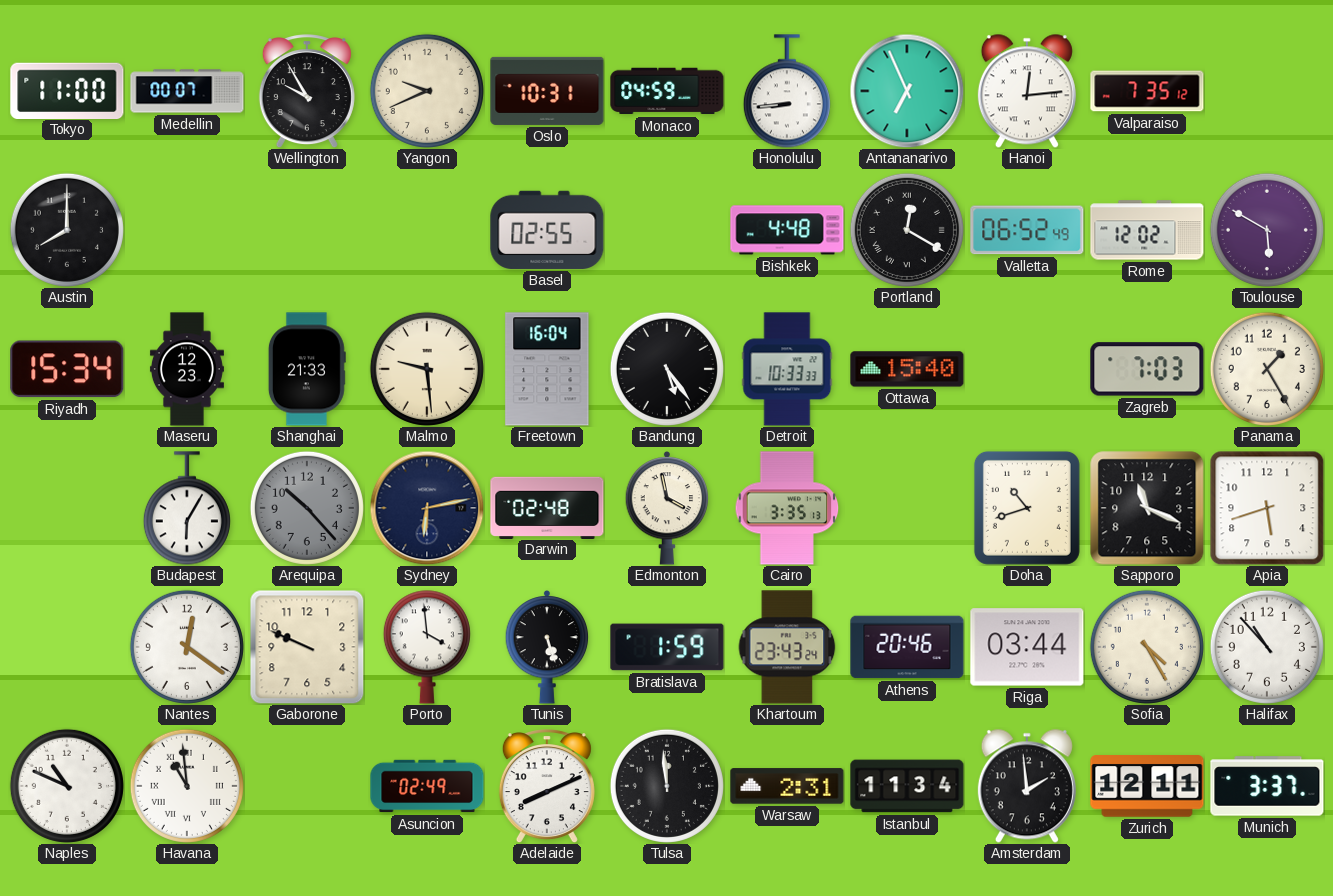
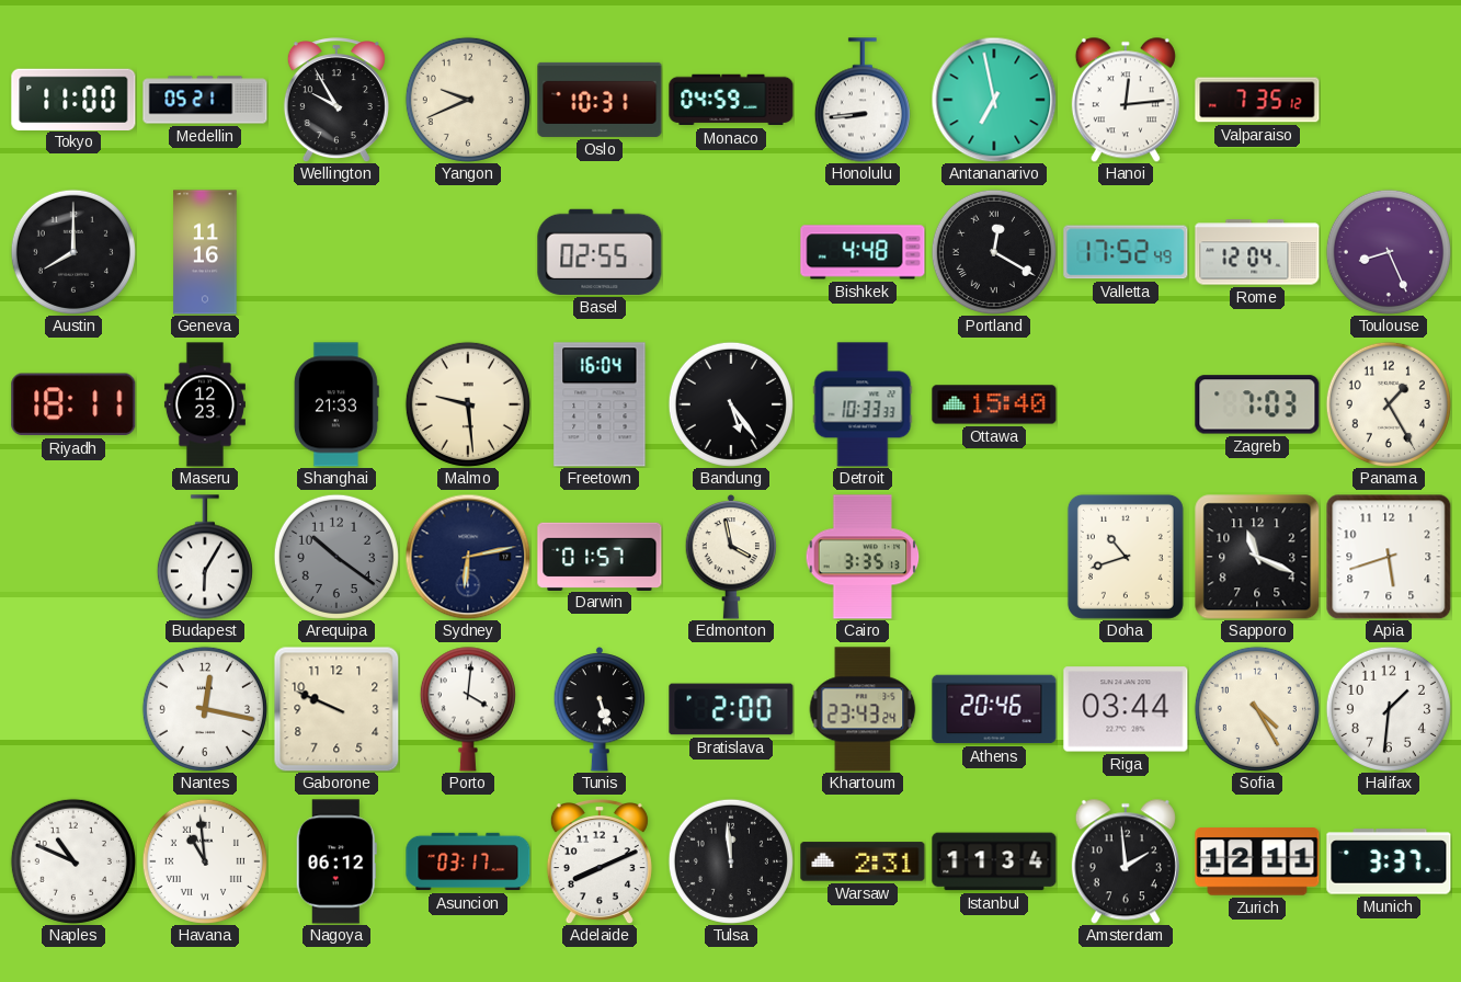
Medellin: 00:07 -> 05:21
Antananarivo: 6:56 -> 6:58
Geneva: none -> 11:16
Valletta: 06:52 -> 17:52
Rome: 12:02 -> 12:04
Toulouse: 5:50 -> 8:26
Riyadh: 15:34 -> 18:11
Arequipa: 10:23 -> 10:21
Darwin: 02:48 -> 01:57
Nantes: 12:21 -> 12:17
Porto: 3:59 -> 4:01
Bratislava: 1:59 -> 2:00
Halifax: 10:53 -> 1:31
Nagoya: none -> 06:12
Asuncion: 02:49 -> 03:17
